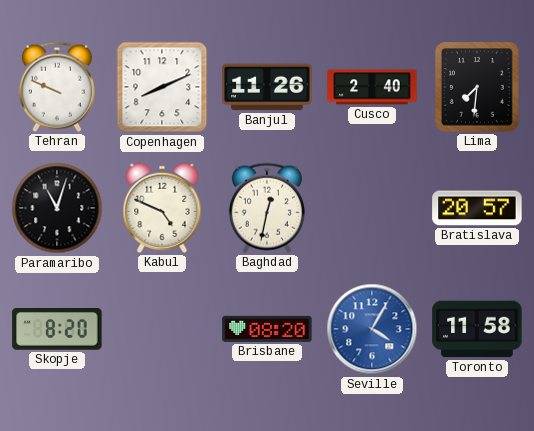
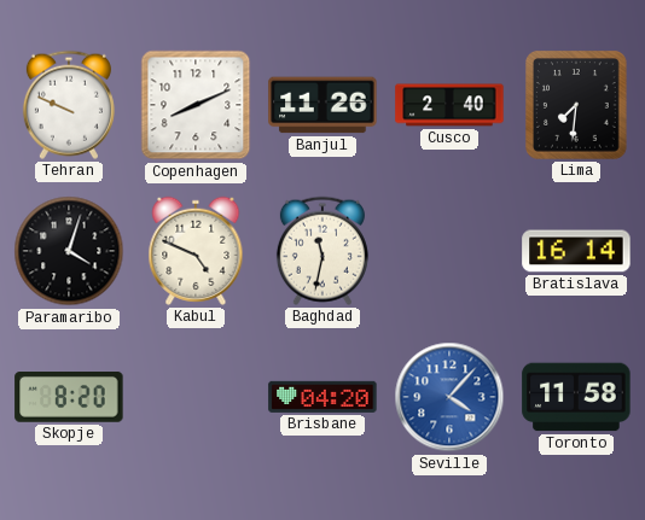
Paramaribo: 11:03 -> 4:03
Baghdad: 12:32 -> 11:32
Bratislava: 20:57 -> 16:14
Brisbane: 08:20 -> 04:20
Seville: 4:05 -> 4:07
